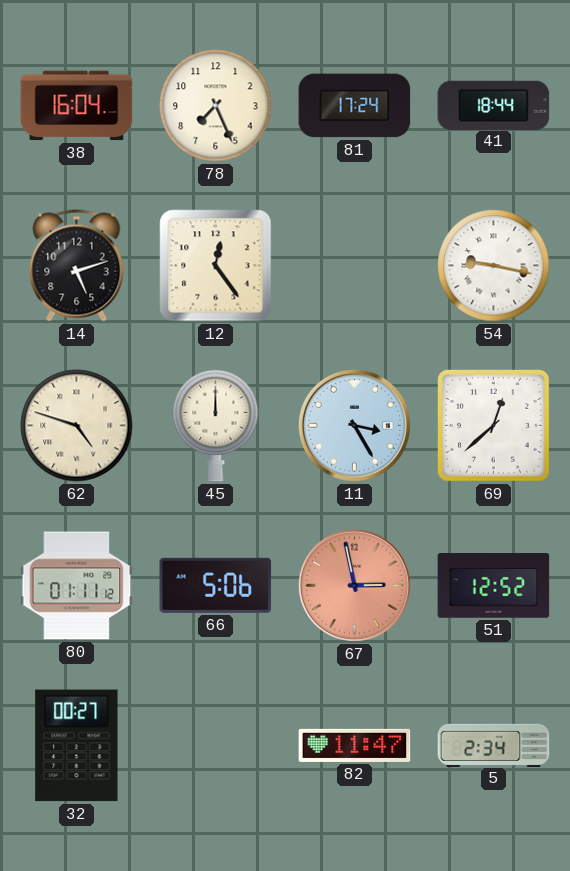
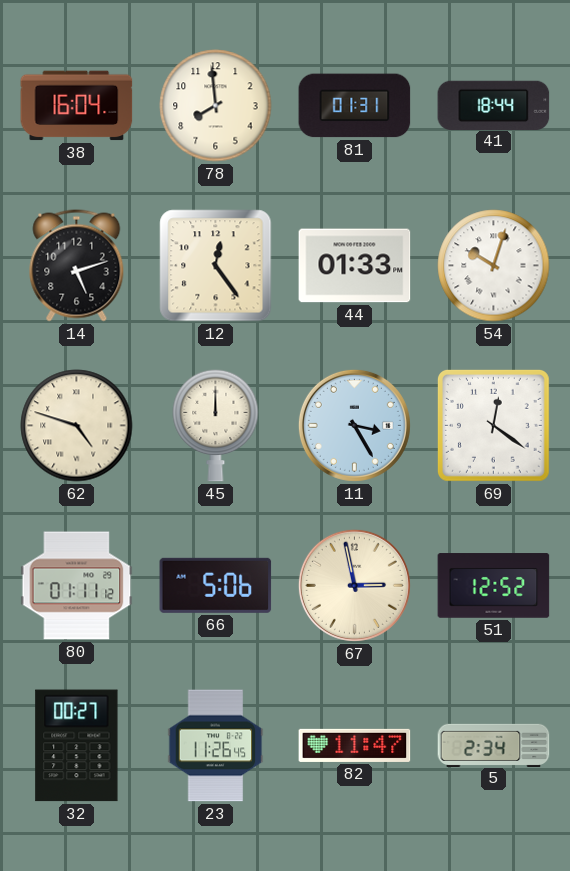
78: 7:26 -> 7:59
81: 17:24 -> 01:31
44: none -> 01:33
54: 9:17 -> 10:03
69: 12:38 -> 12:21
67 dial: salmon -> cream
23: none -> 11:26
